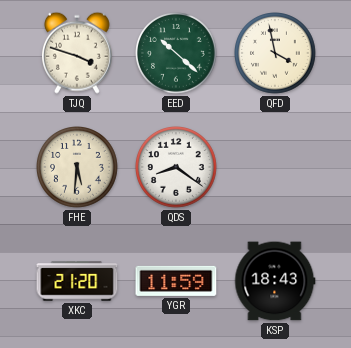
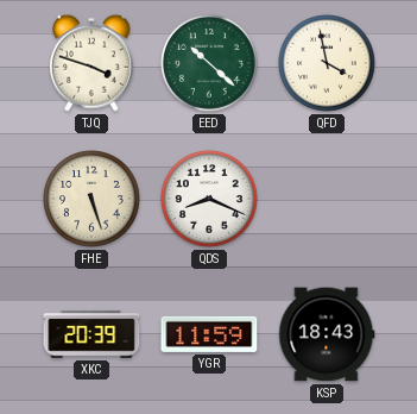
FHE: 5:31 -> 5:27
QDS: 8:21 -> 8:19
XKC: 21:20 -> 20:39
